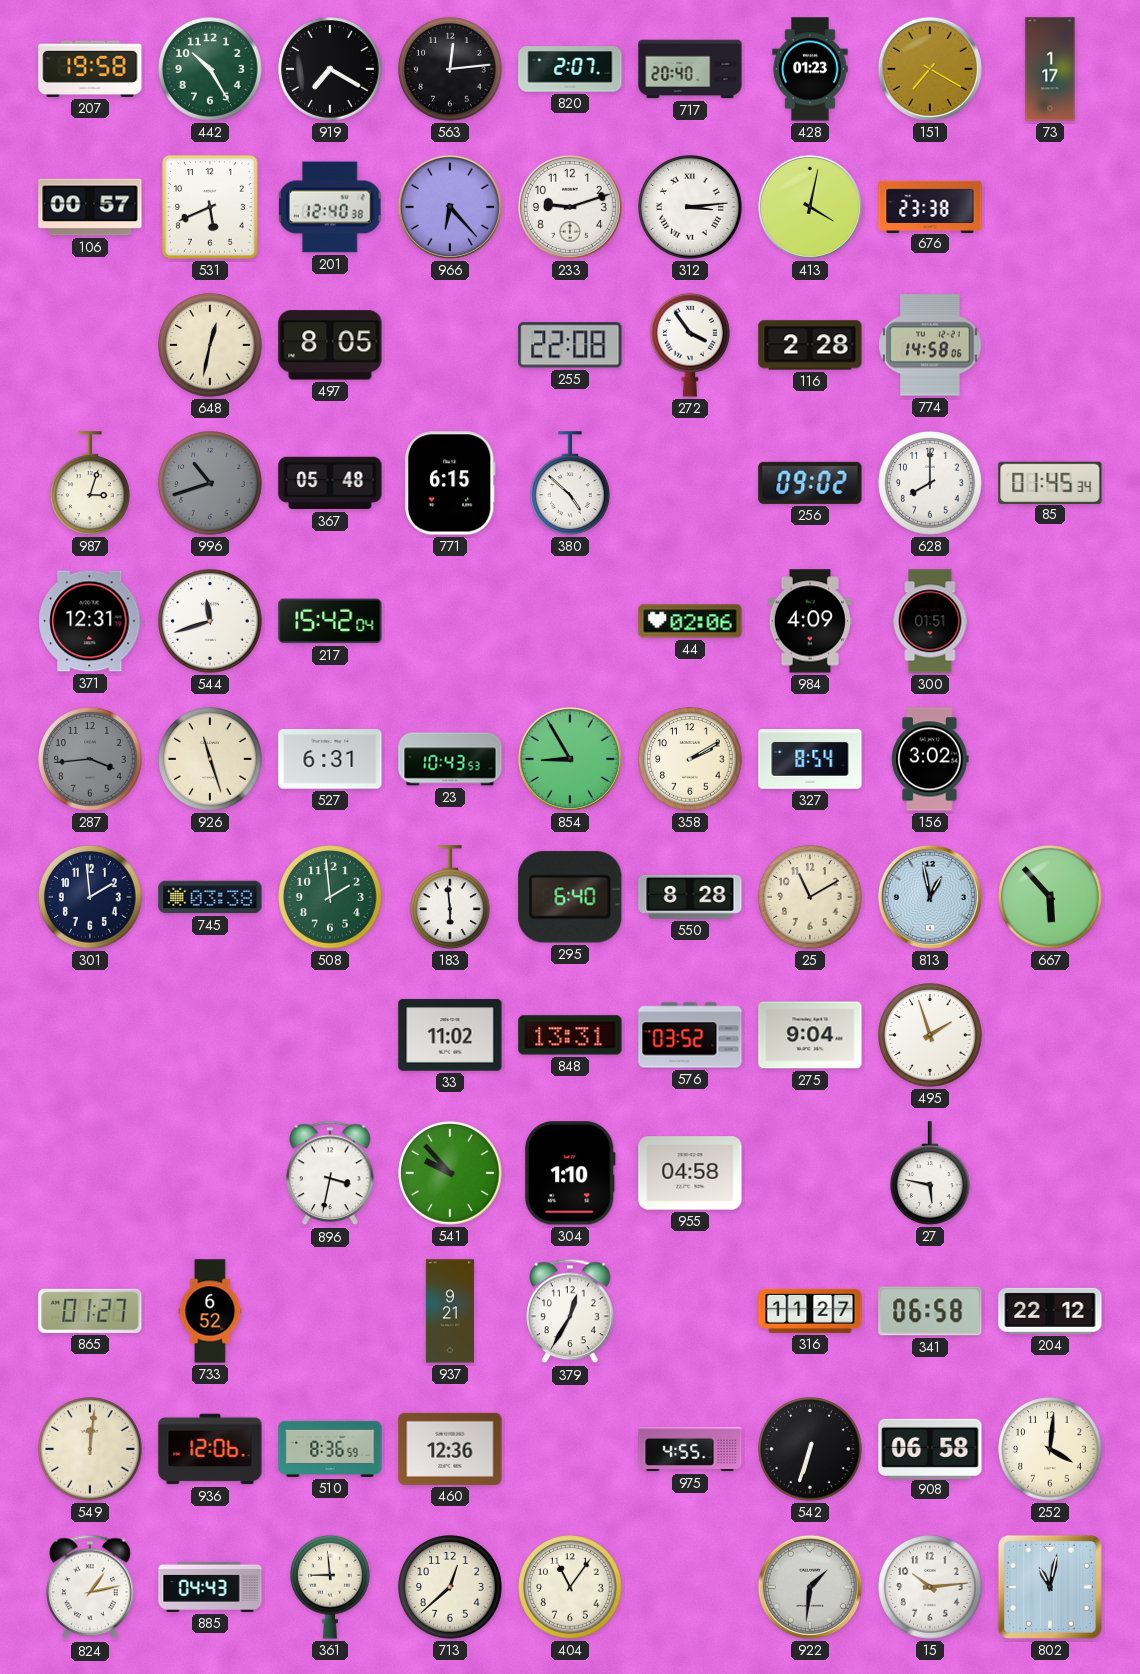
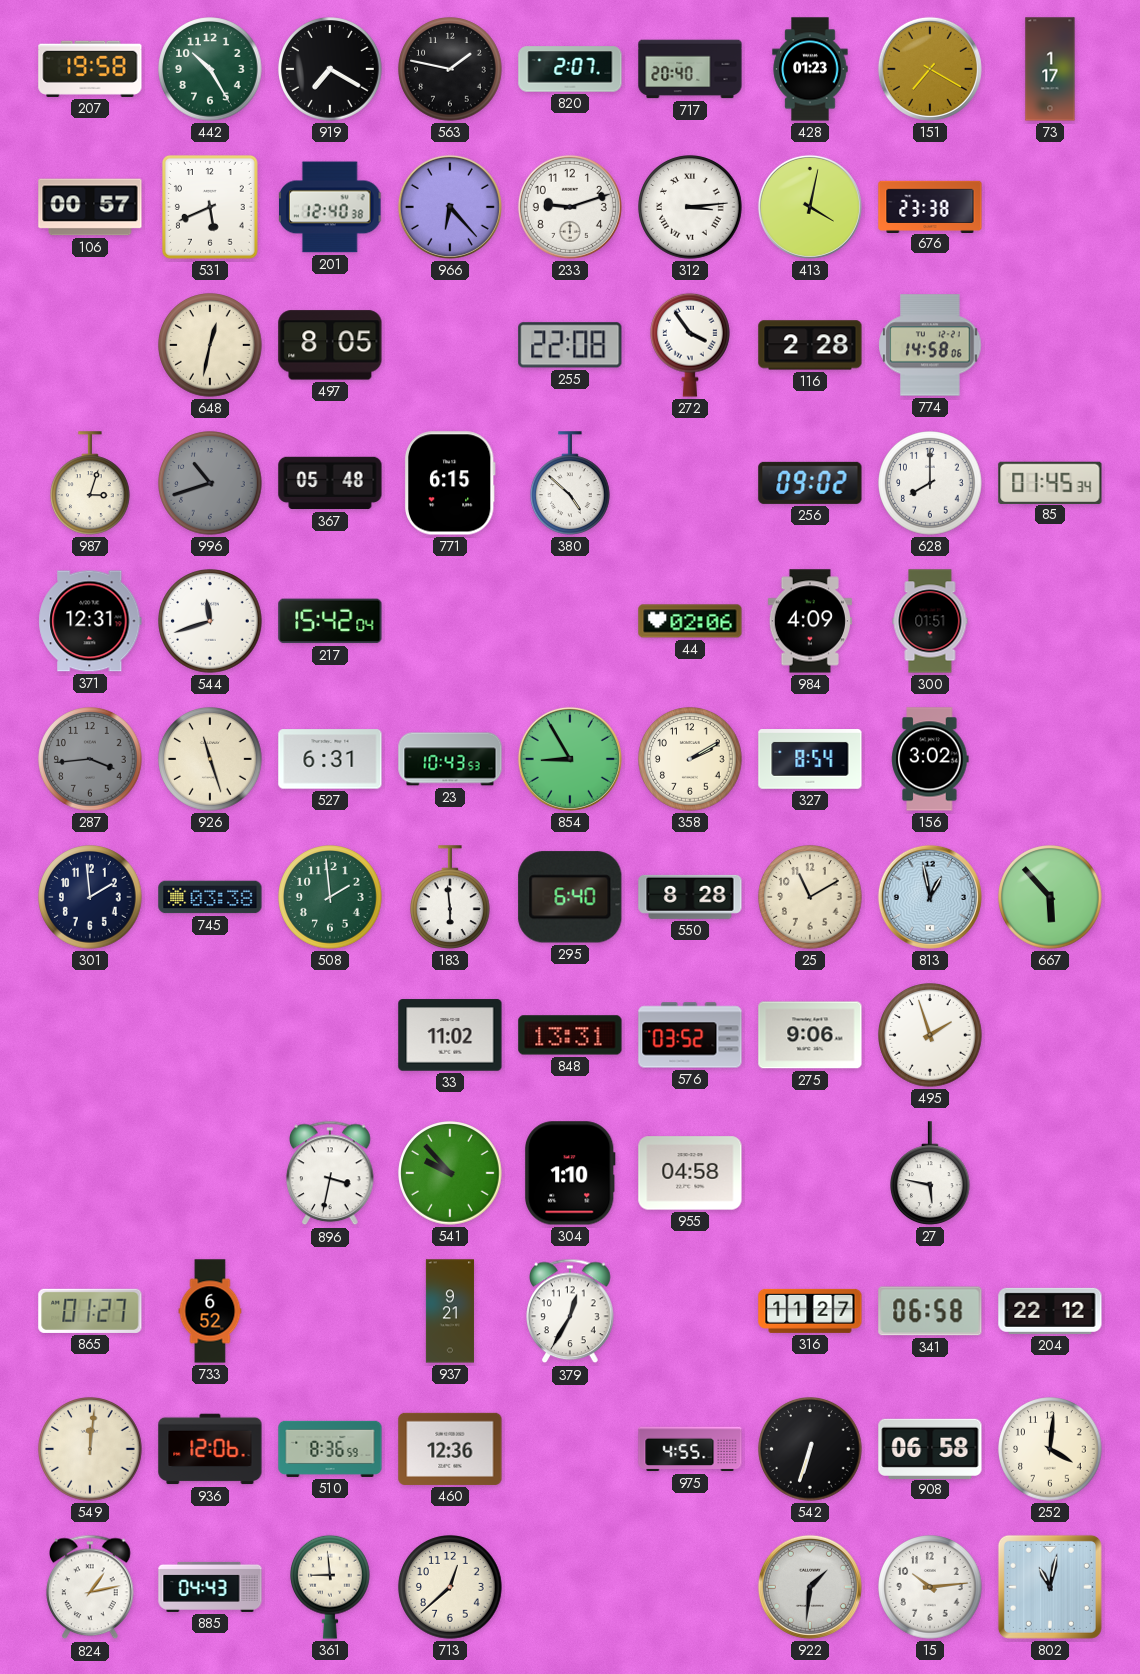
563: 12:14 -> 1:47
275: 9:04 -> 9:06
404: 11:06 -> none
